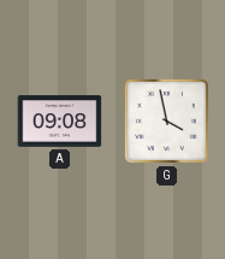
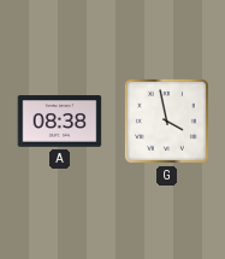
A: 09:08 -> 08:38
